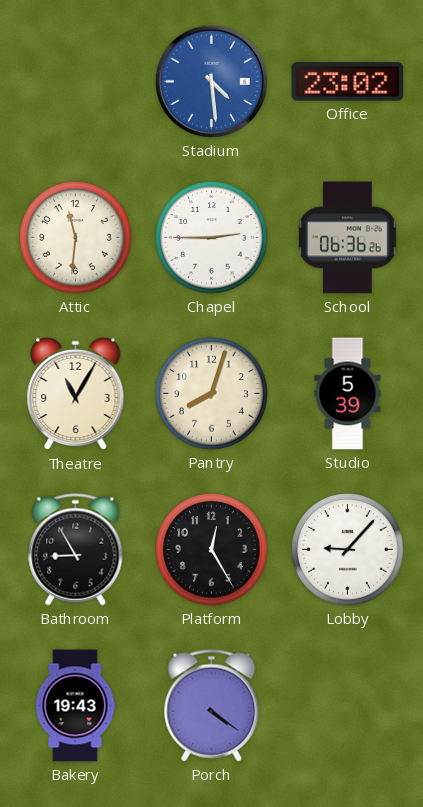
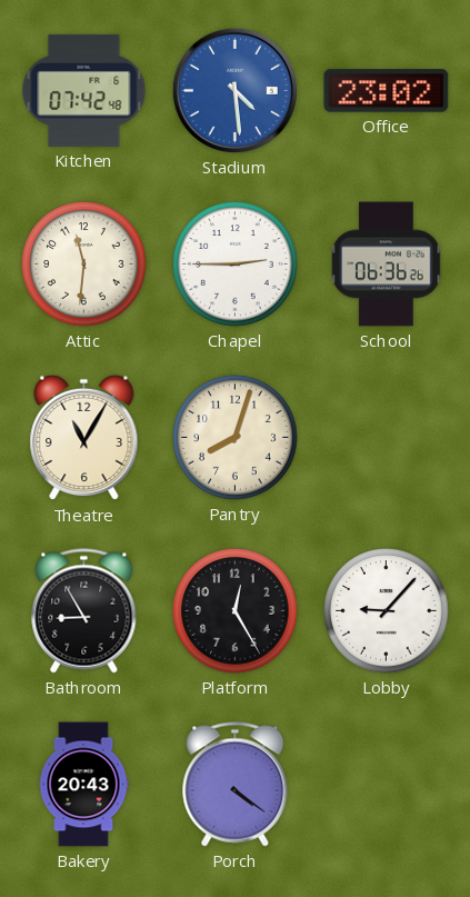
Kitchen: none -> 07:42
Studio: 5:39 -> none
Bakery: 19:43 -> 20:43
